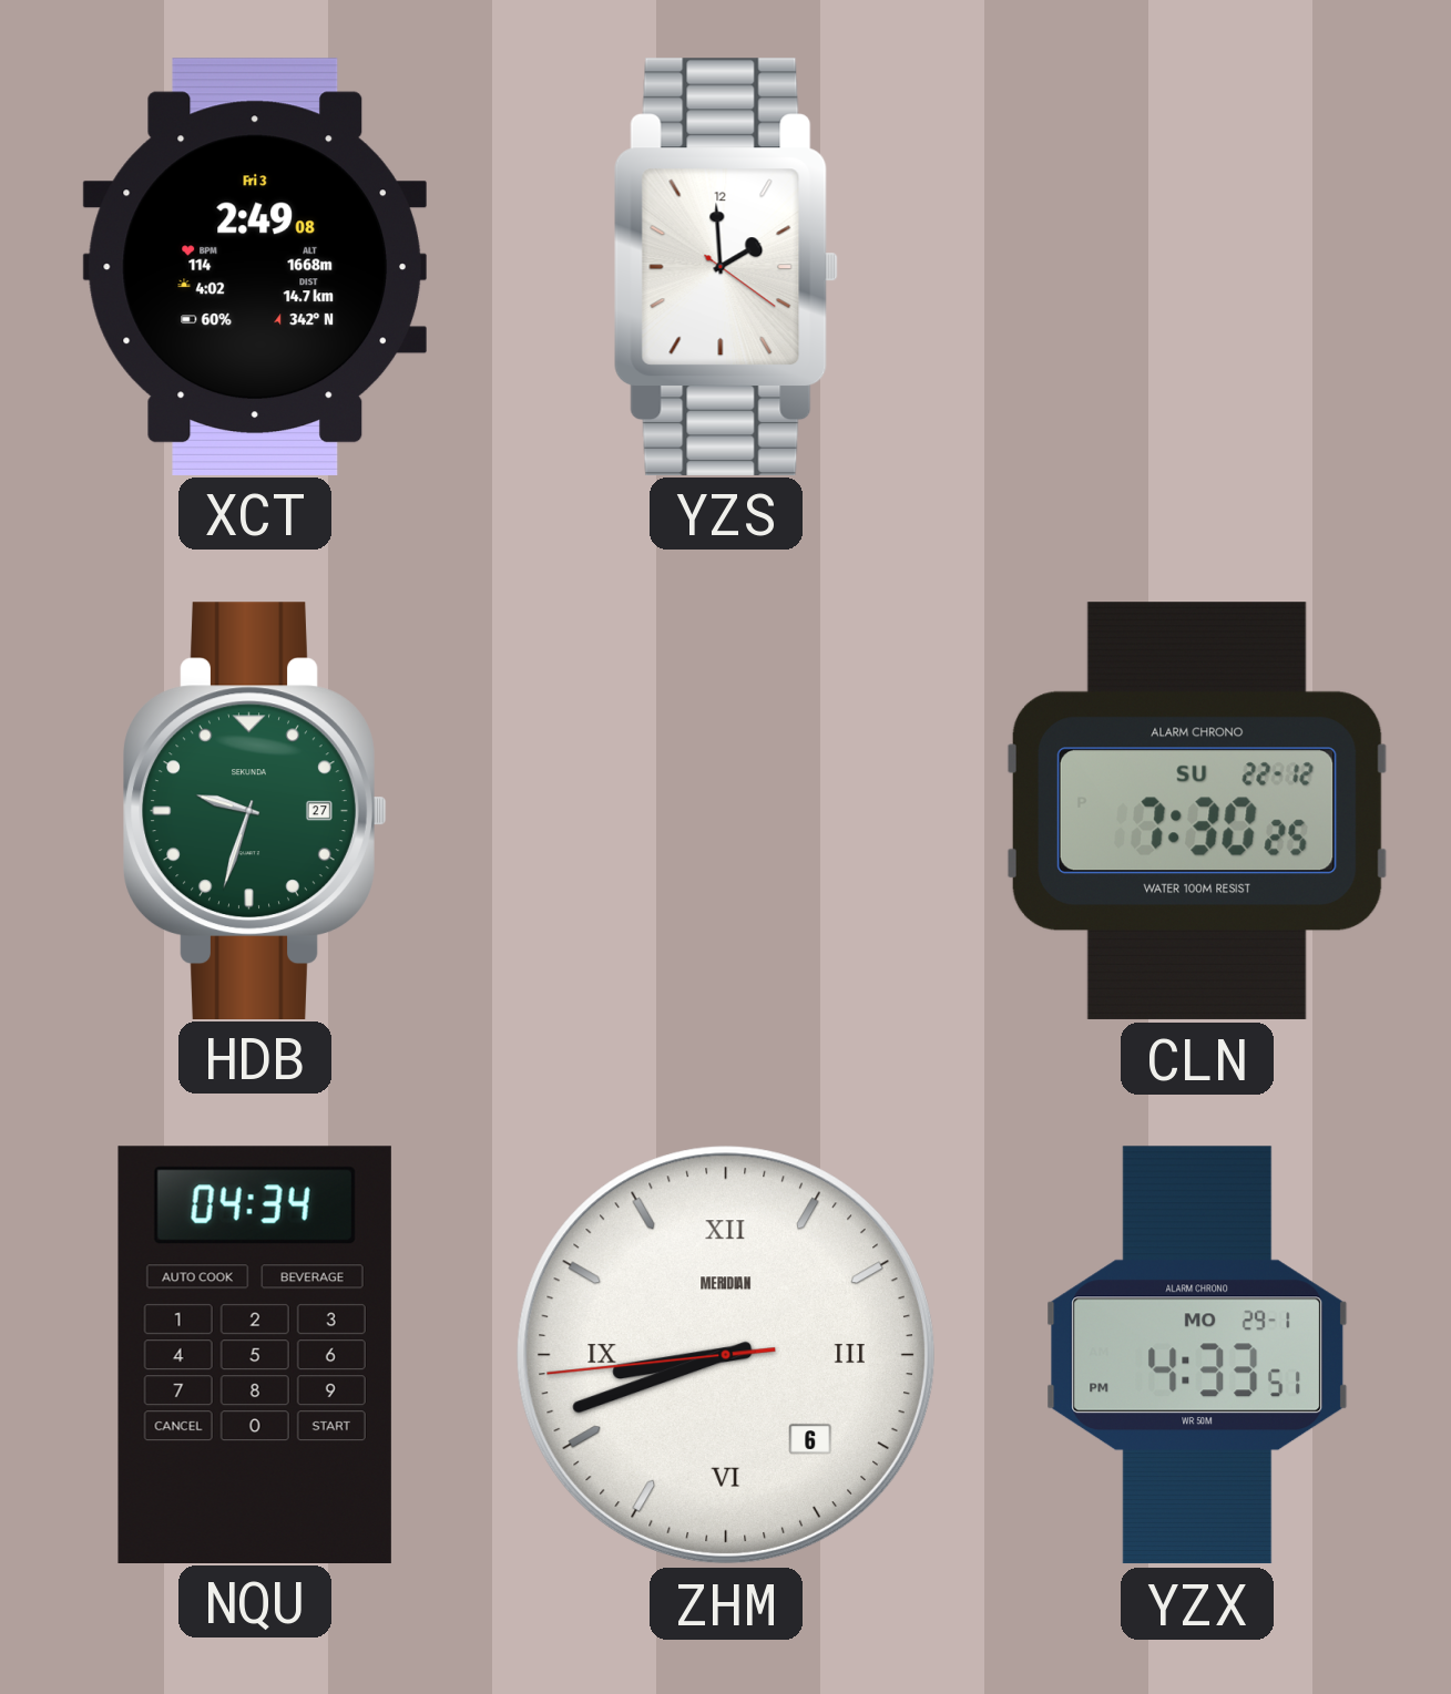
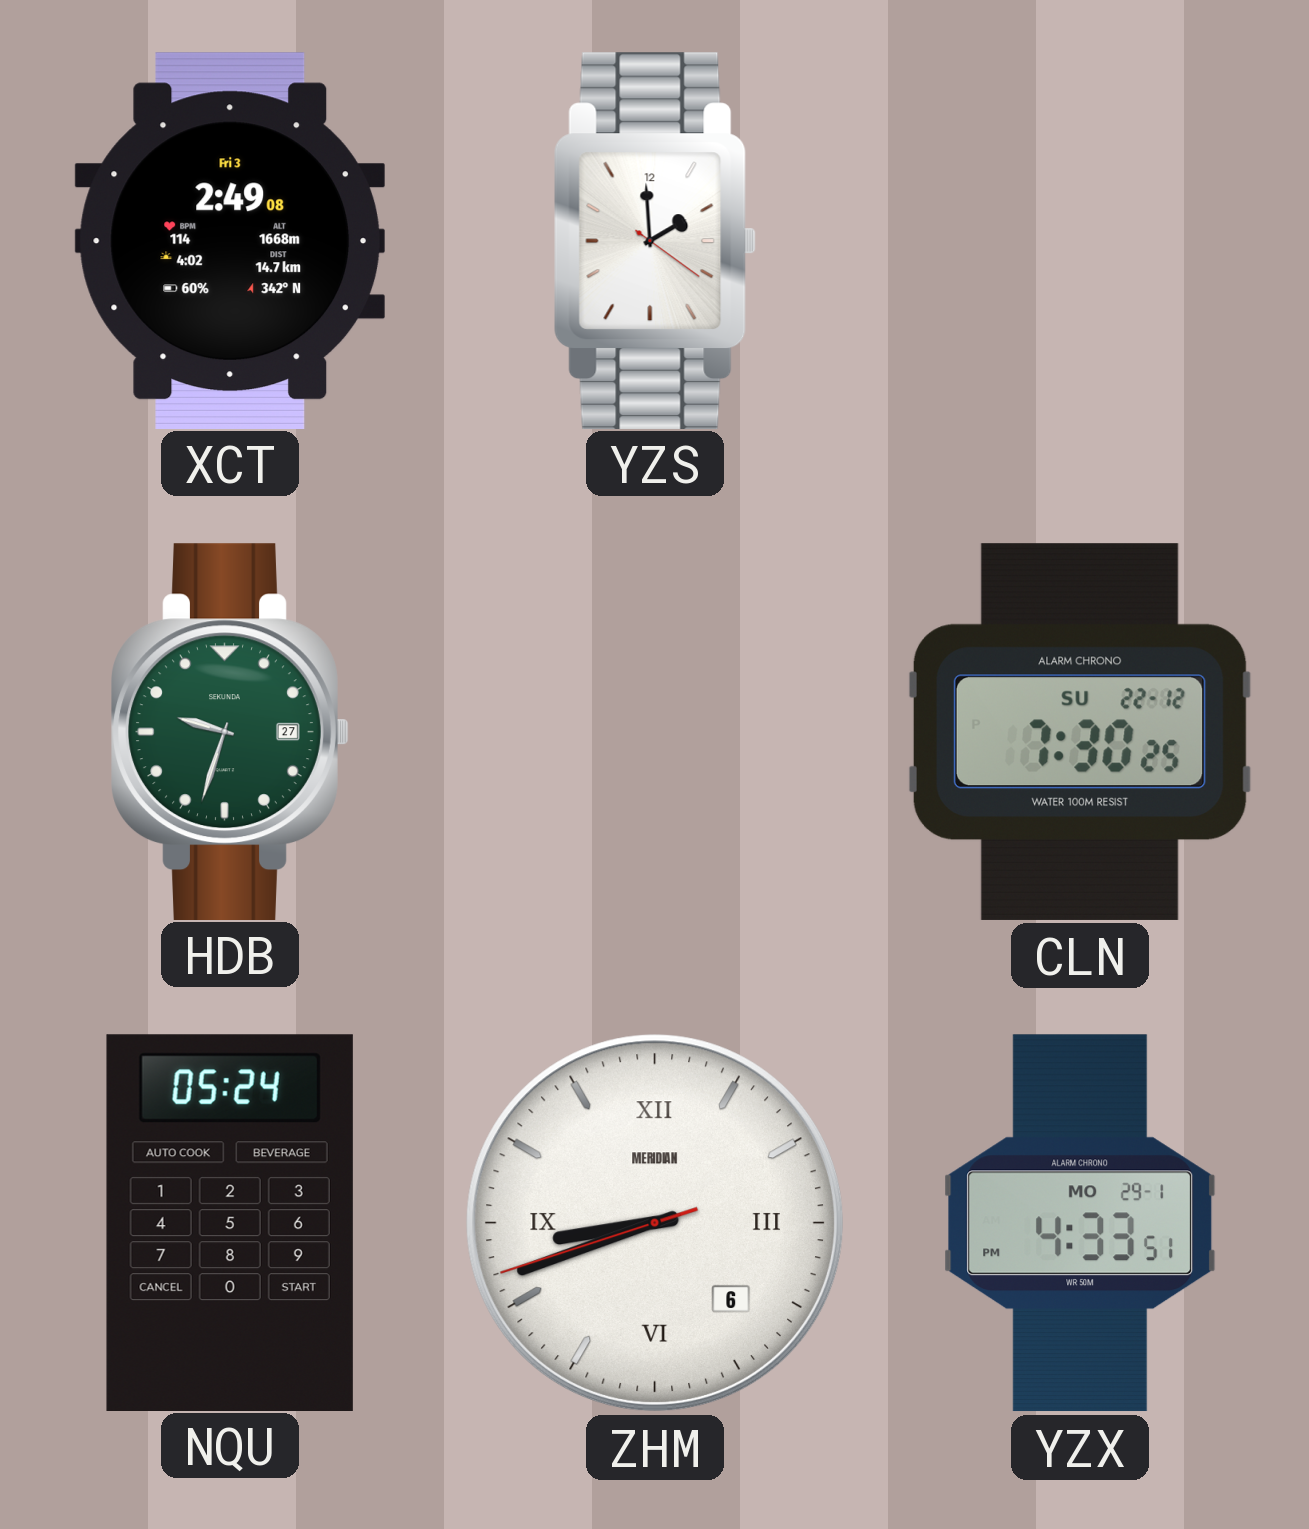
NQU: 04:34 -> 05:24
ZHM: 8:41:44 -> 8:41:42
